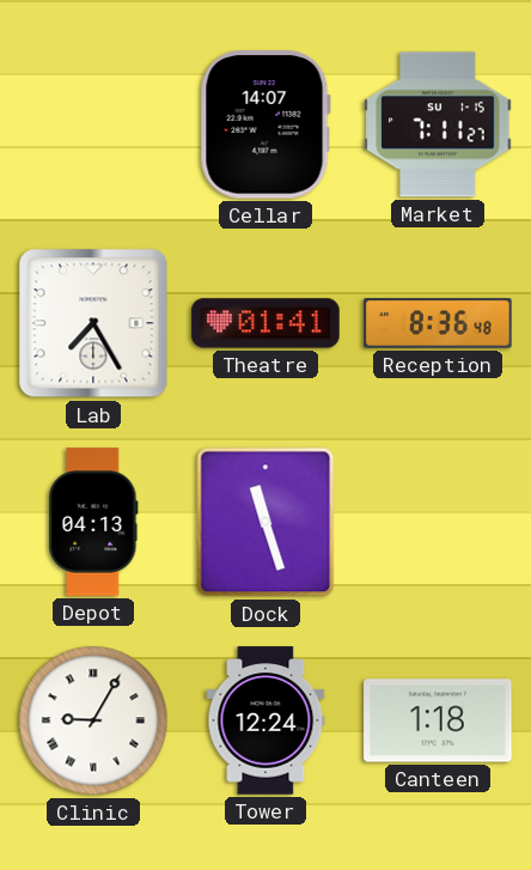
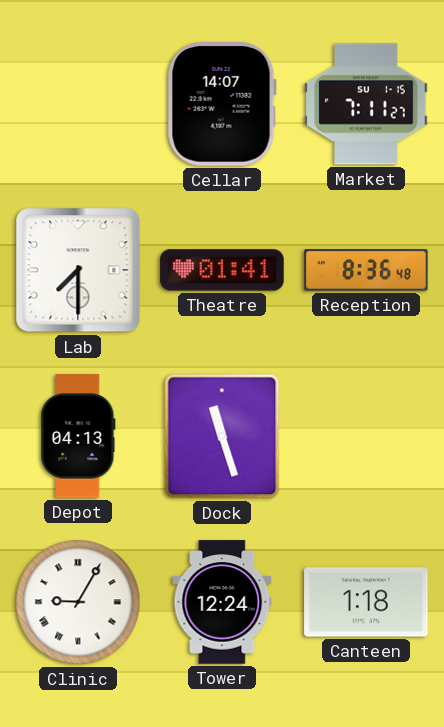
Lab: 7:25 -> 7:30
